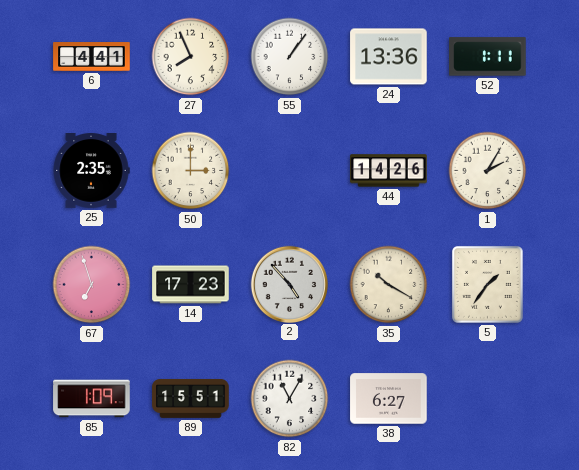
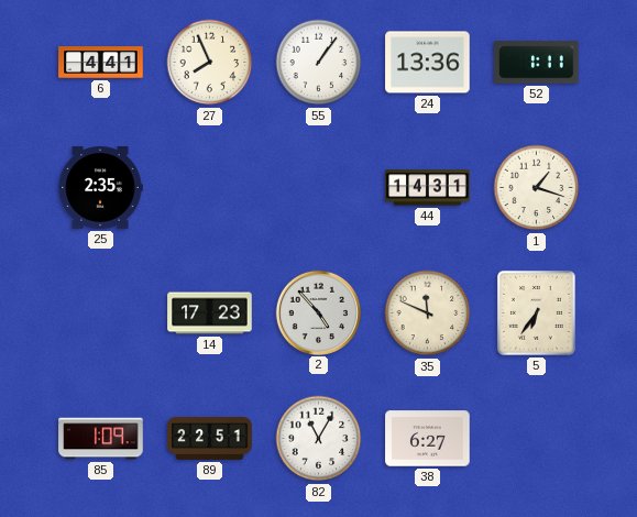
50: 3:00 -> none
44: 14:26 -> 14:31
1: 2:05 -> 1:18
67: 6:57 -> none
35: 10:20 -> 11:49
5: 1:36 -> 6:36
89: 15:51 -> 22:51
